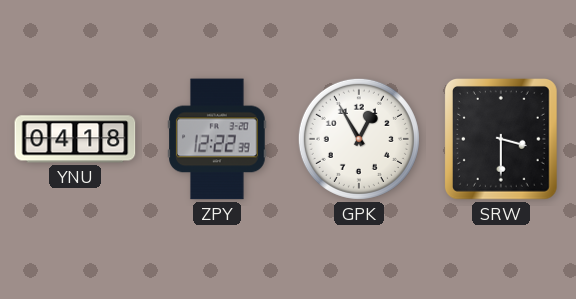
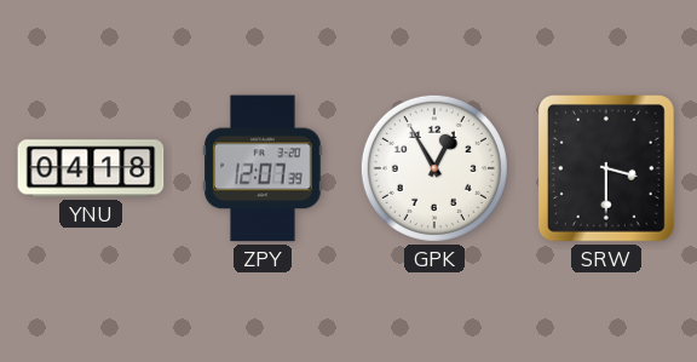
ZPY: 12:22 -> 12:07
